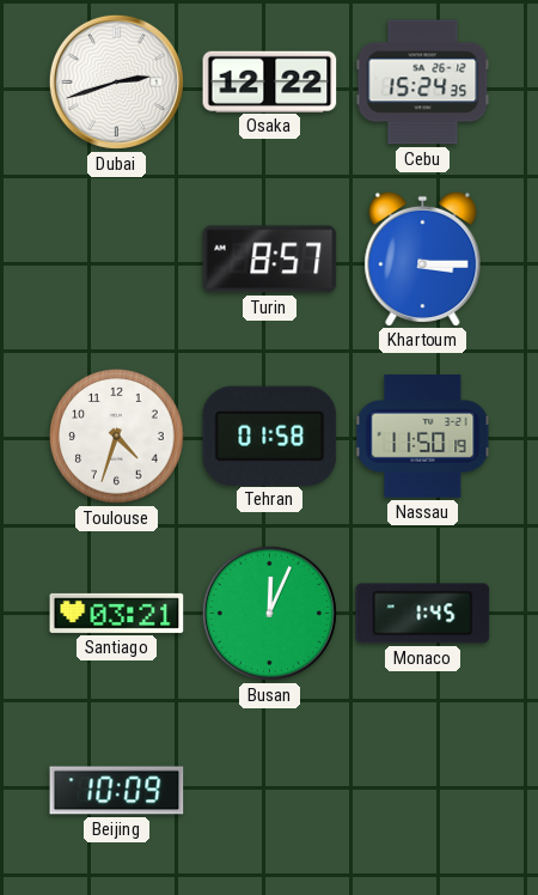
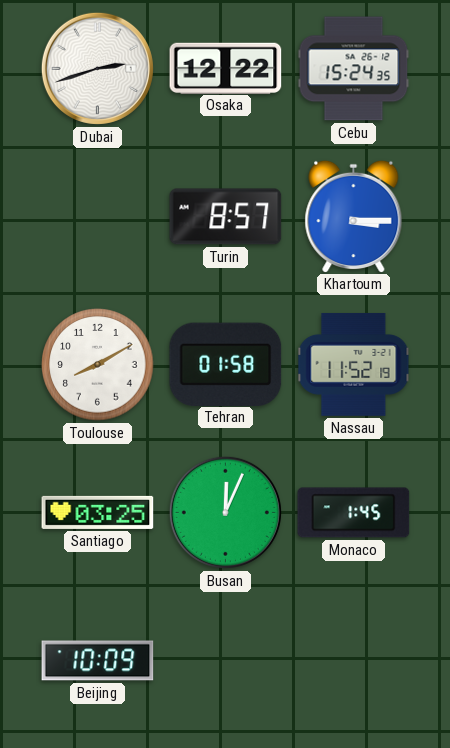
Toulouse: 4:33 -> 8:10
Nassau: 11:50 -> 11:52
Santiago: 03:21 -> 03:25
